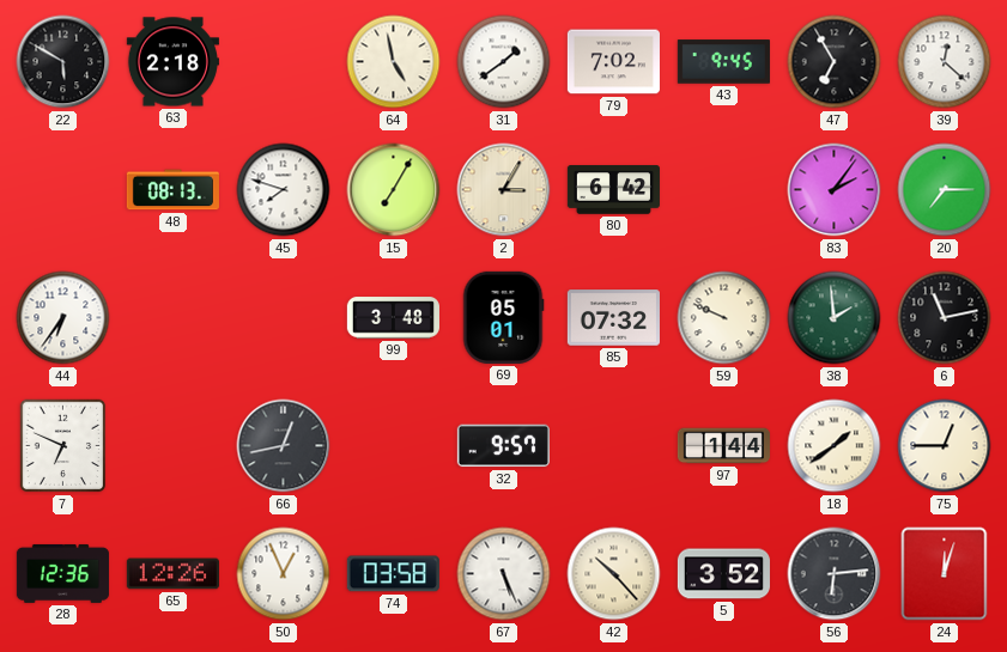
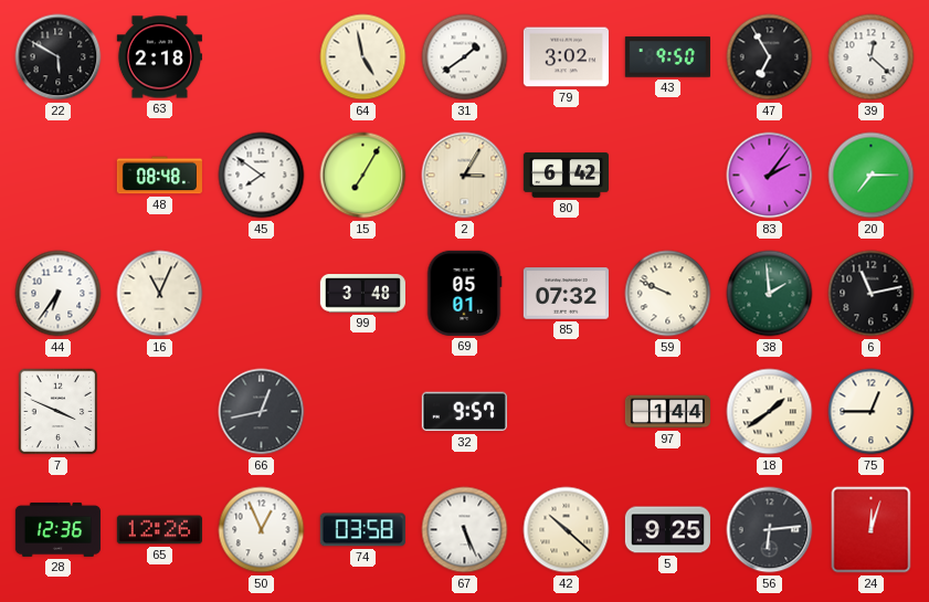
79: 7:02 -> 3:02
43: 9:45 -> 9:50
48: 08:13 -> 08:48
45: 7:48 -> 7:51
16: none -> 11:04
7: 6:49 -> 3:49
42: 10:23 -> 10:22
5: 3:52 -> 9:25
